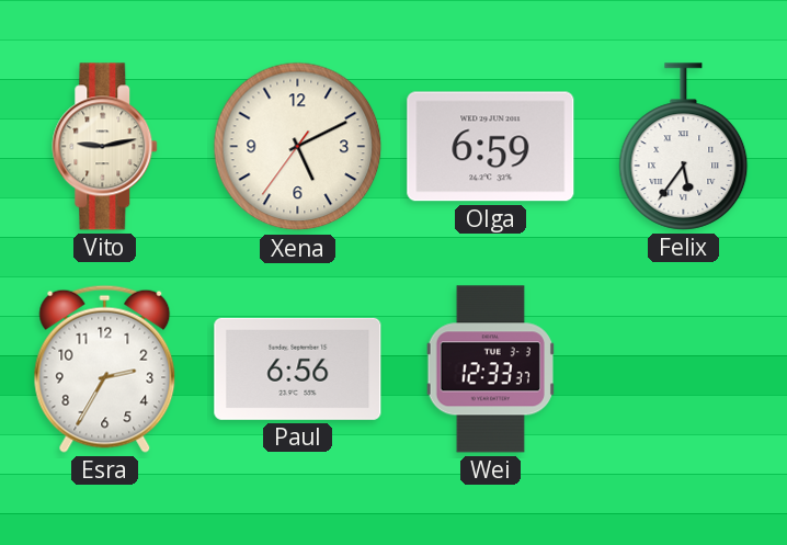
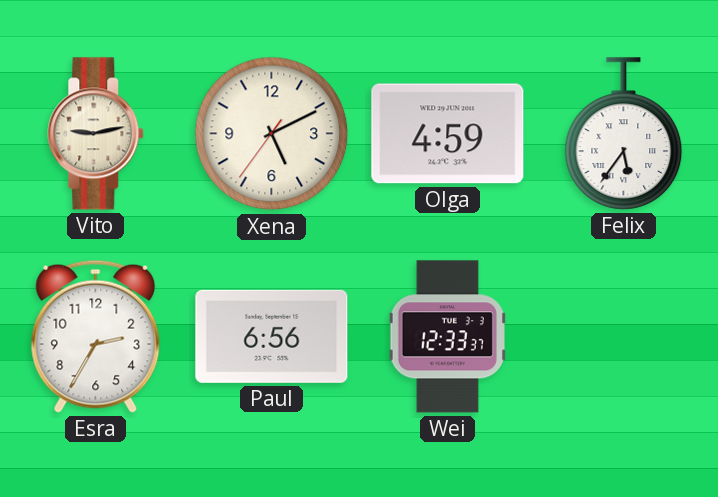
Olga: 6:59 -> 4:59
